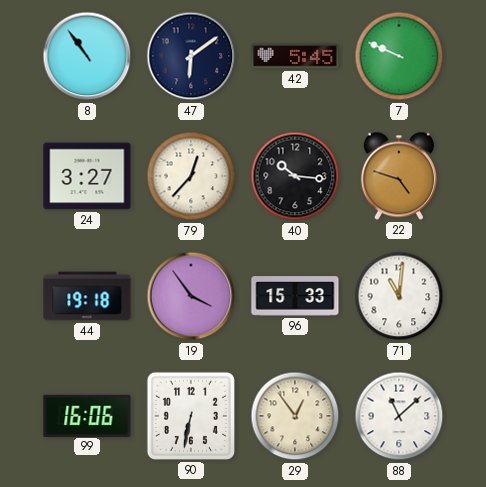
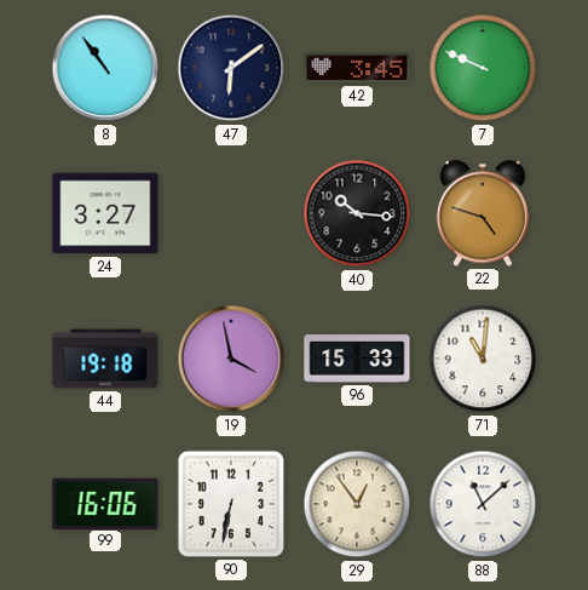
42: 5:45 -> 3:45
79: 12:37 -> none
19: 3:54 -> 3:58
